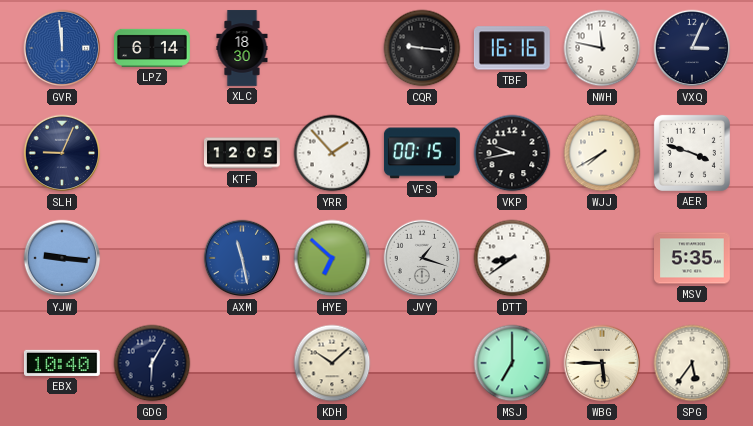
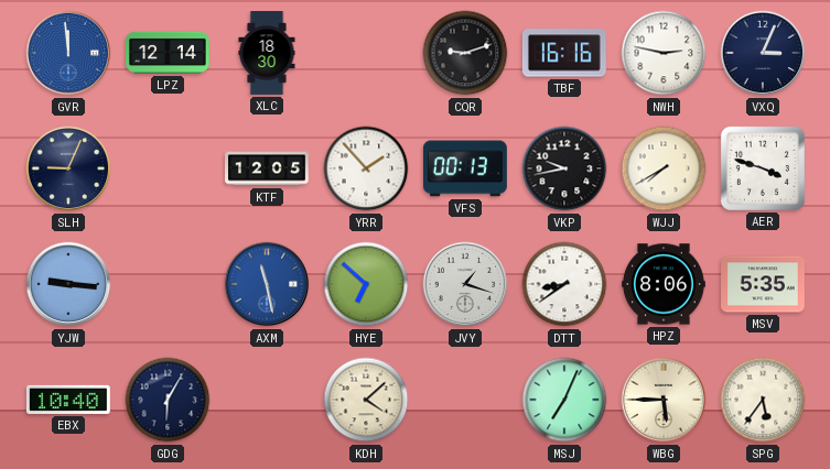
LPZ: 6:14 -> 12:14
CQR: 9:16 -> 9:12
NWH: 11:47 -> 2:47
VFS: 00:15 -> 00:13
HPZ: none -> 8:06
KDH: 10:08 -> 4:08
MSJ: 7:00 -> 7:04
